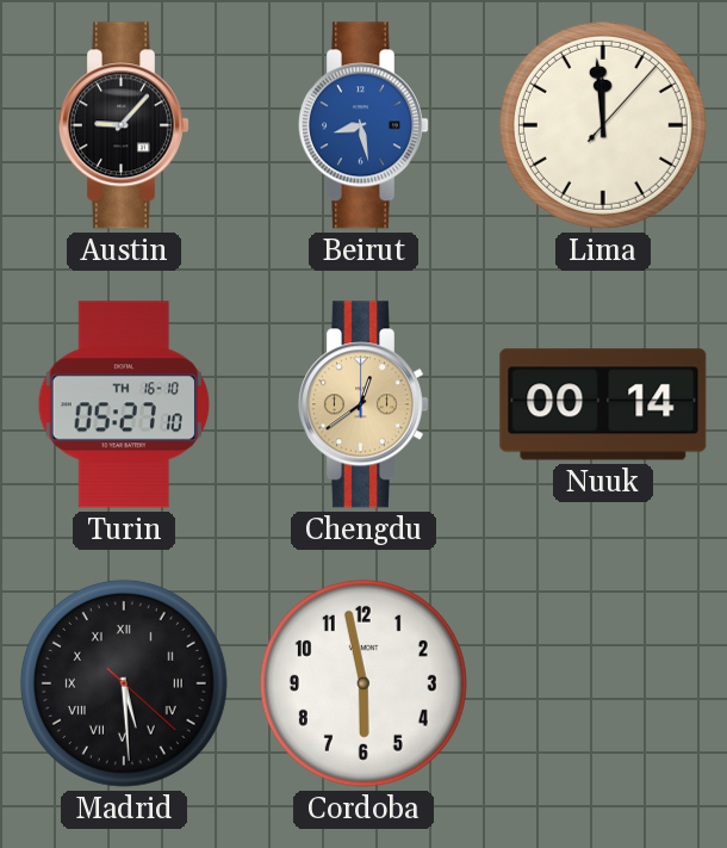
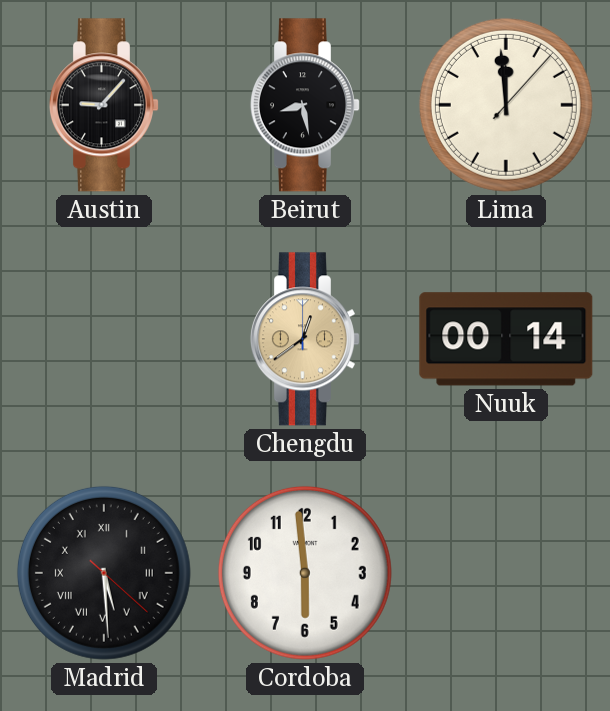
Beirut dial: blue -> black
Turin: 05:27 -> none
Cordoba: 5:58 -> 5:59
